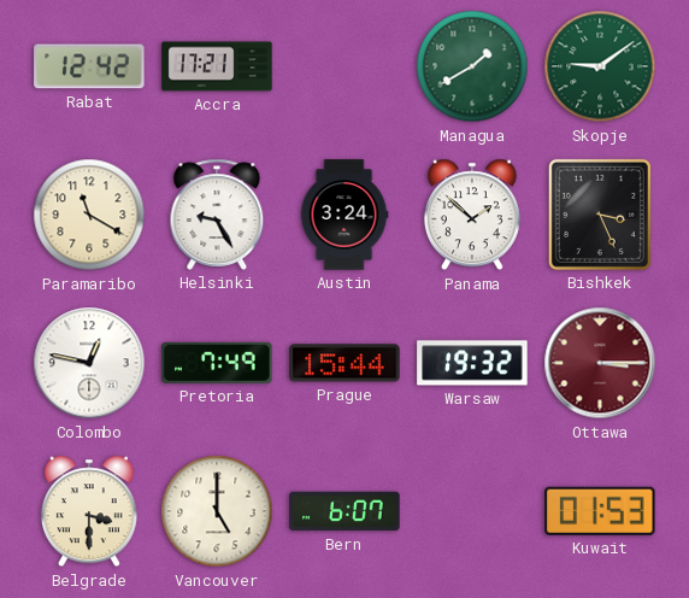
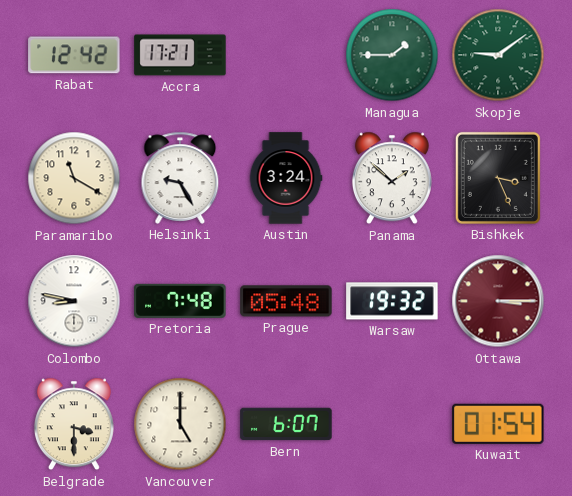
Managua: 1:40 -> 1:45
Colombo: 12:47 -> 8:47
Pretoria: 7:49 -> 7:48
Prague: 15:44 -> 05:48
Kuwait: 01:53 -> 01:54
